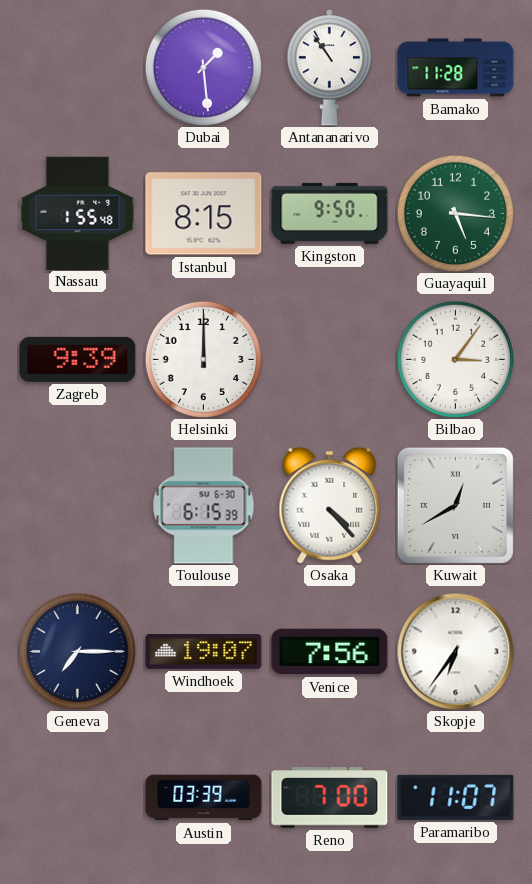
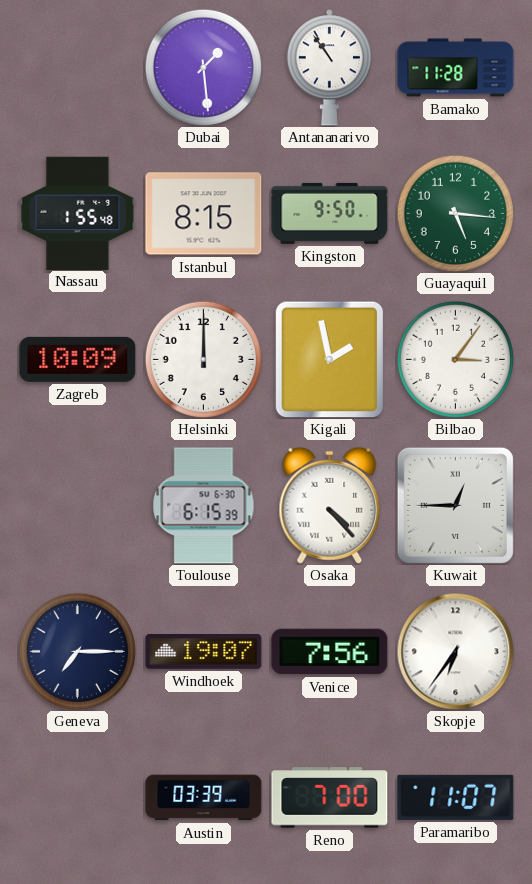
Zagreb: 9:39 -> 10:09
Kigali: none -> 1:58
Kuwait: 12:40 -> 12:45
